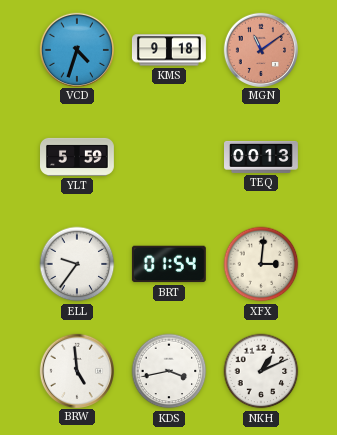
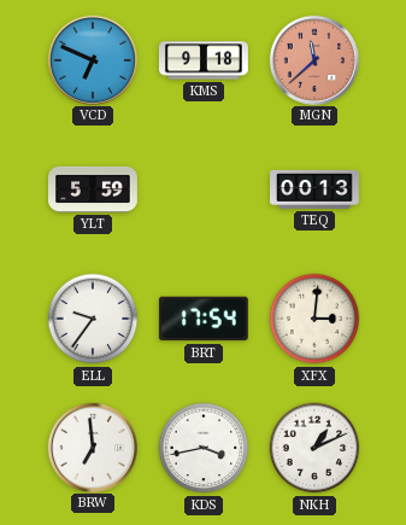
VCD: 4:33 -> 6:49
MGN: 11:09 -> 11:38
BRT: 01:54 -> 17:54
BRW: 4:59 -> 6:59
